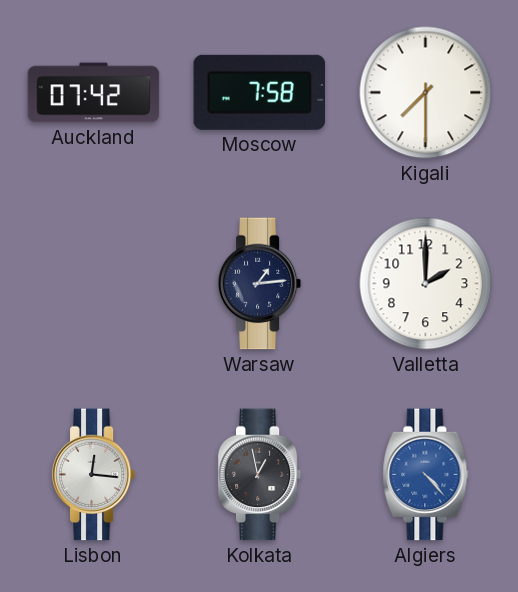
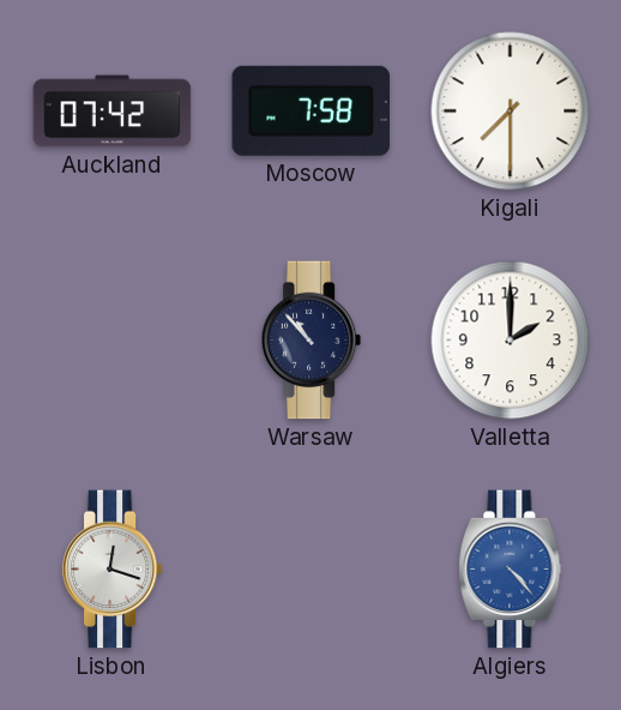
Warsaw: 1:14 -> 10:53
Lisbon: 12:16 -> 12:18
Kolkata: 12:58 -> none
